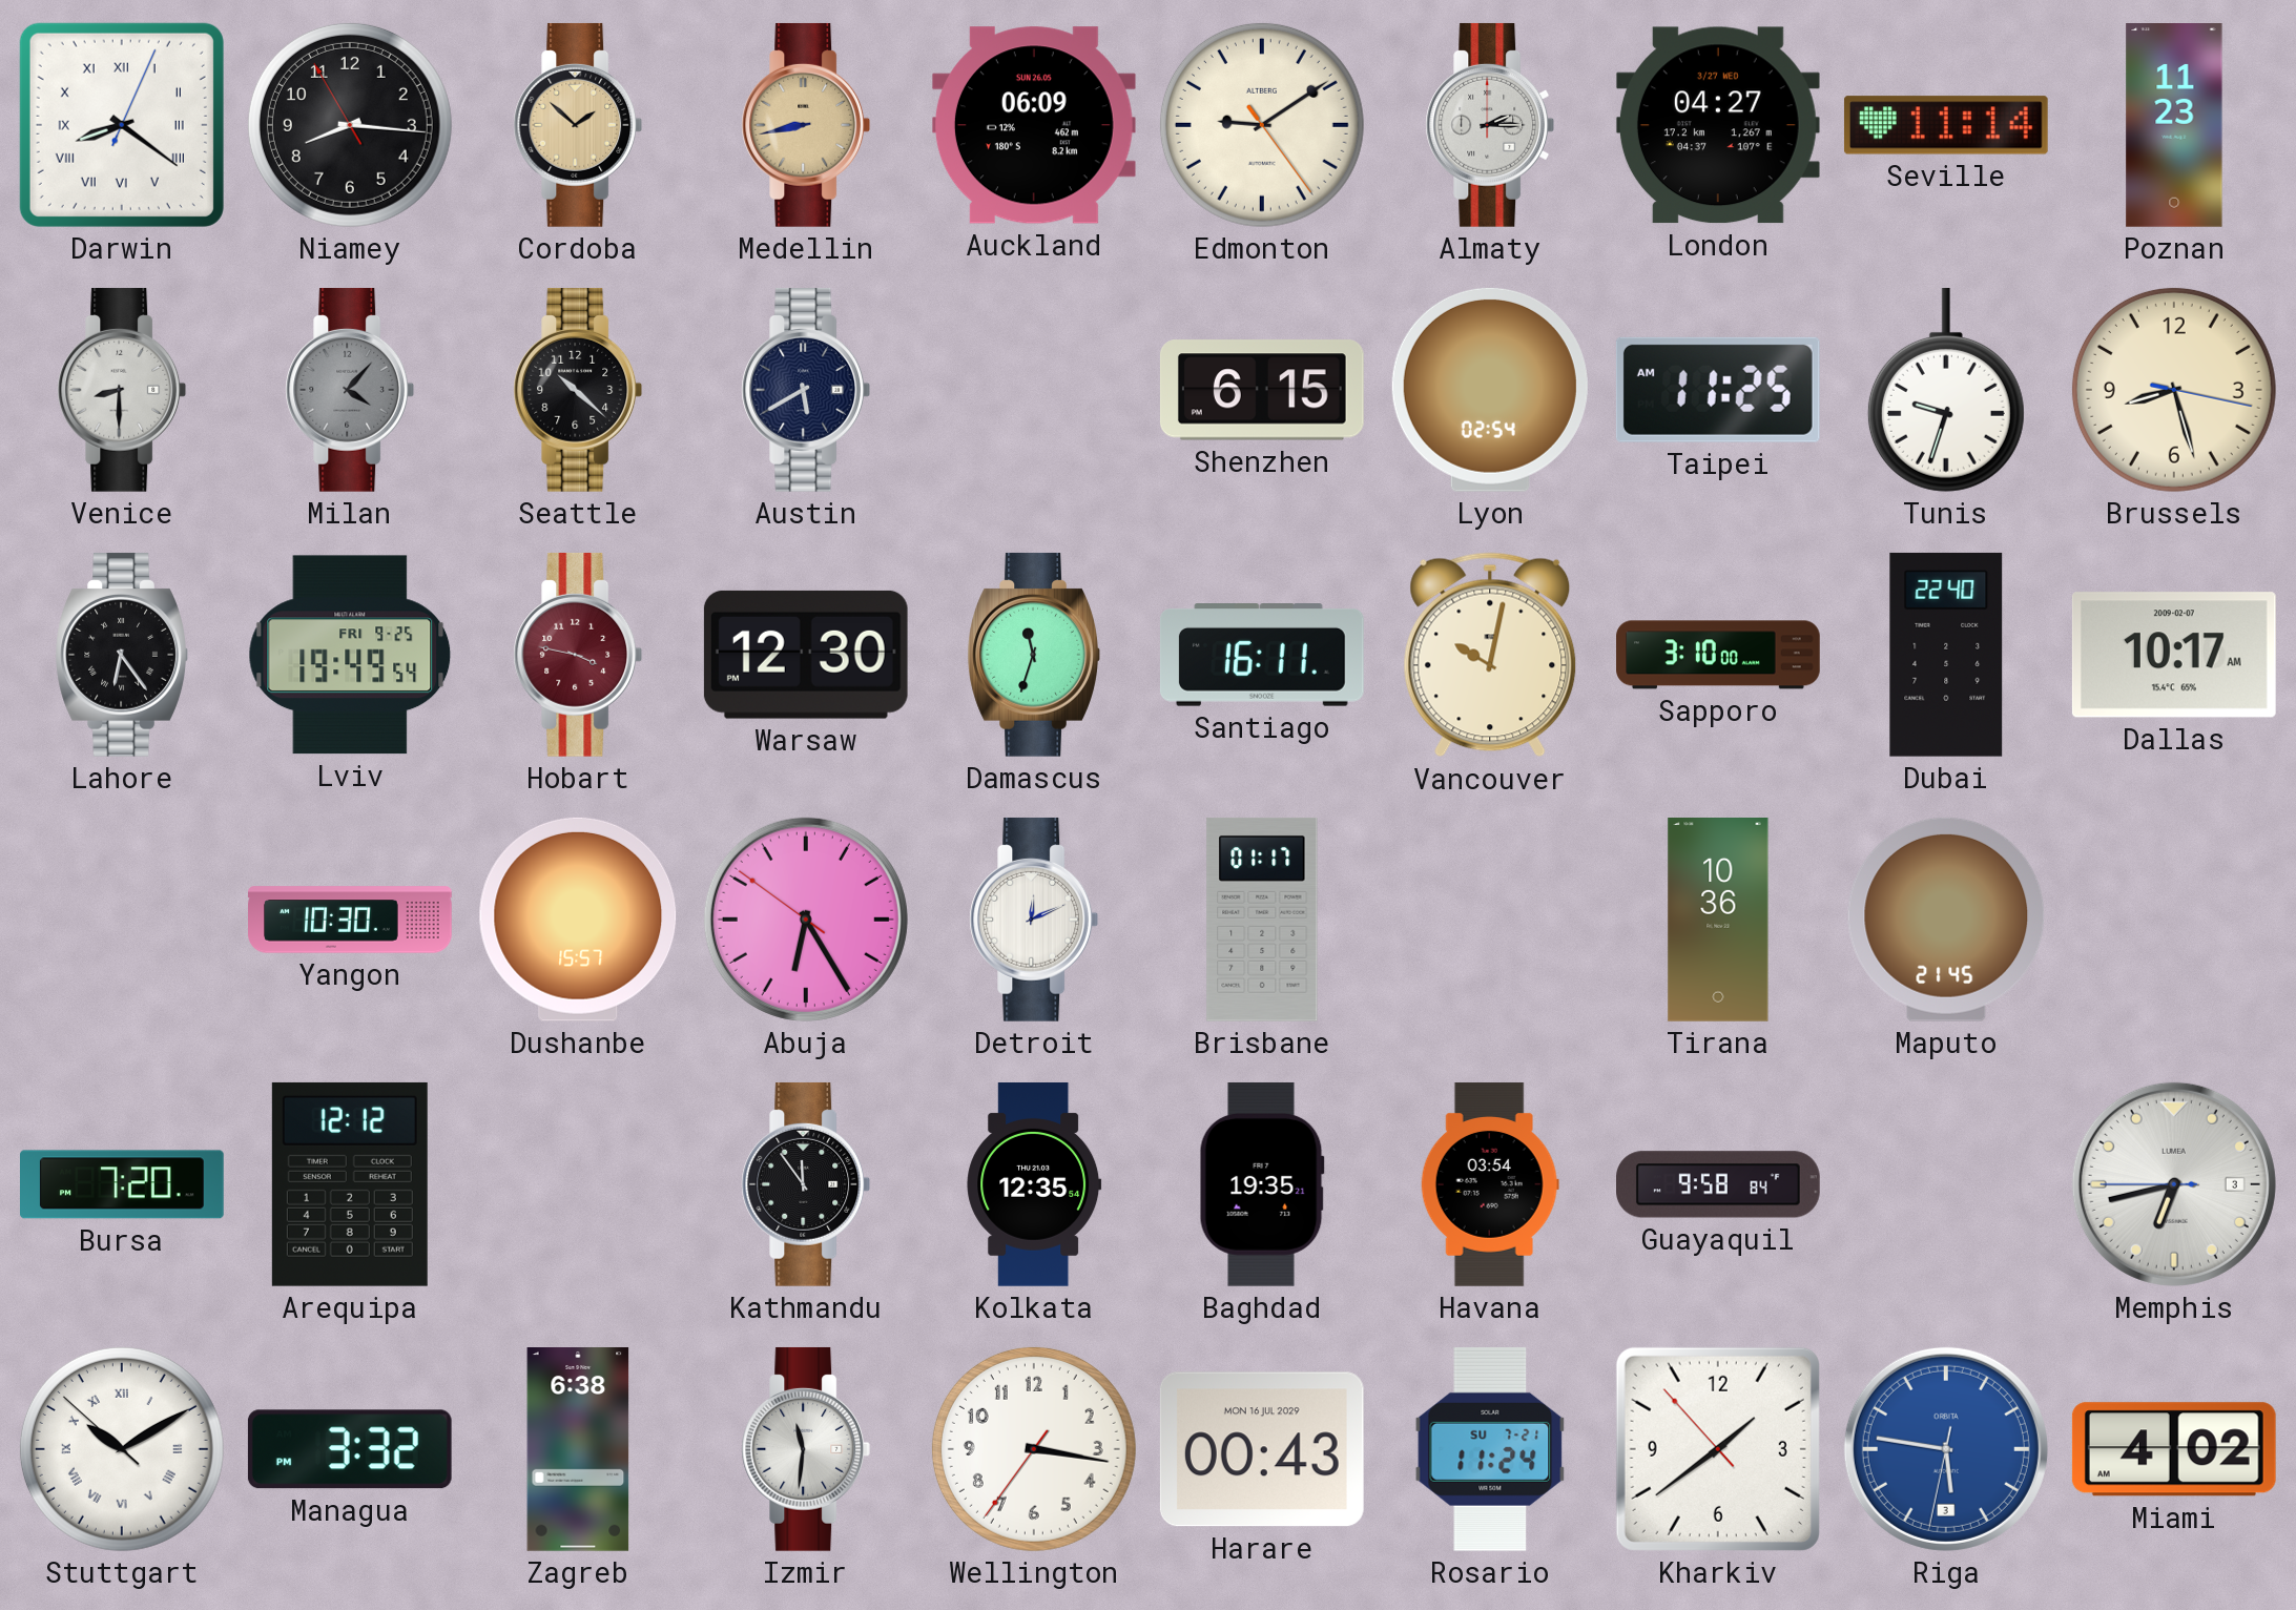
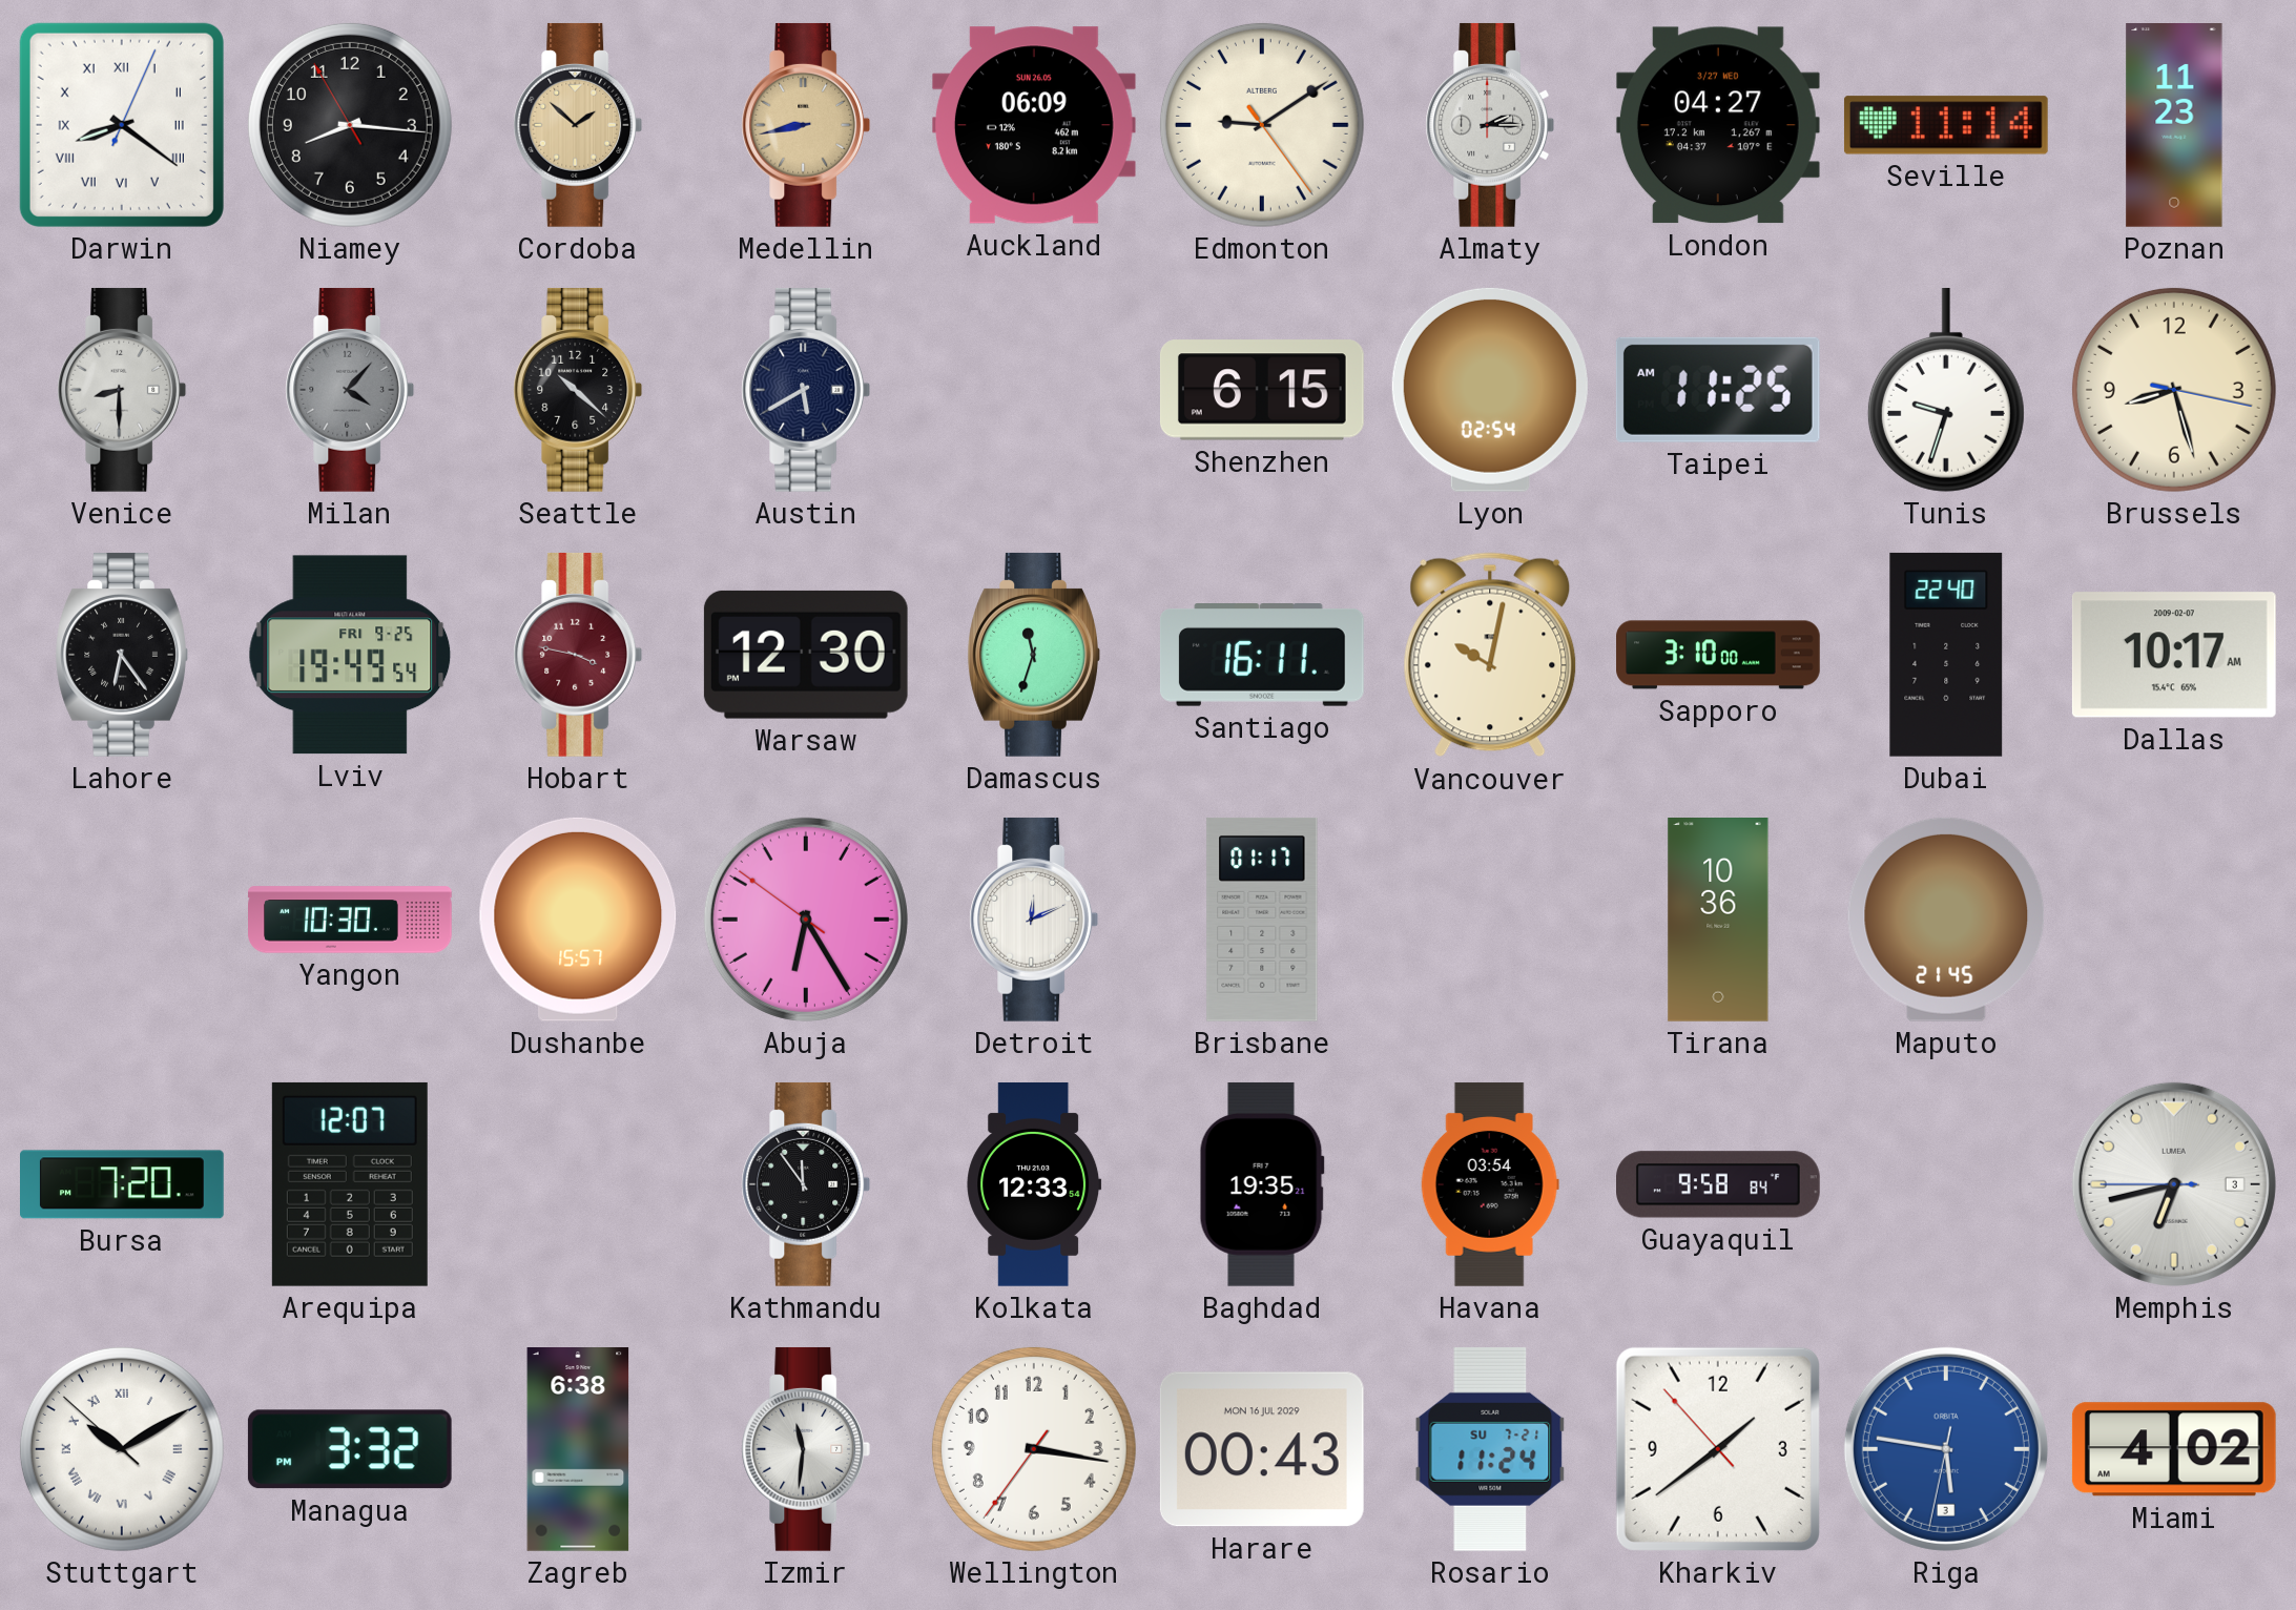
Arequipa: 12:12 -> 12:07
Kolkata: 12:35 -> 12:33
